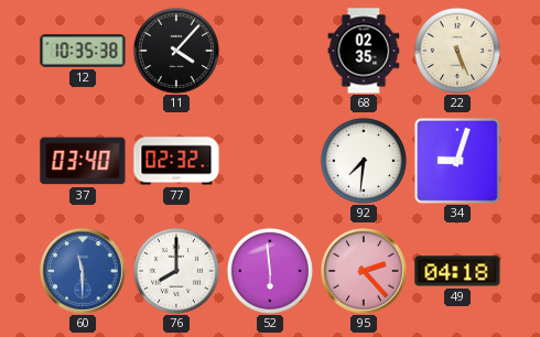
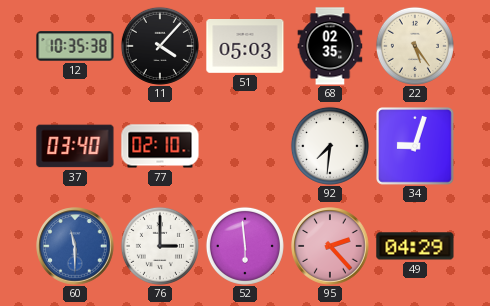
51: none -> 05:03
22: 5:26 -> 5:24
77: 02:32 -> 02:10
76: 8:00 -> 3:00
49: 04:18 -> 04:29
